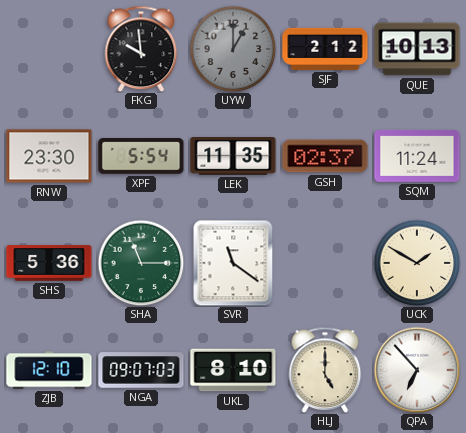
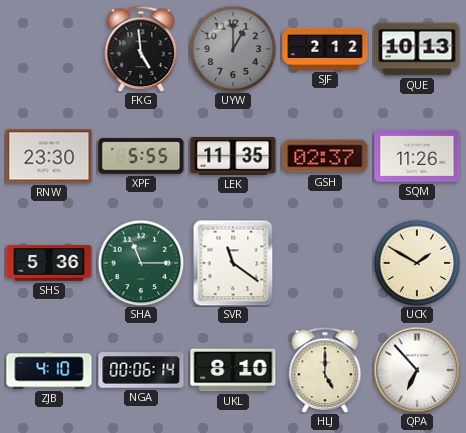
FKG: 9:59 -> 4:59
XPF: 5:54 -> 5:55
SQM: 11:24 -> 11:26
ZJB: 12:10 -> 4:10
NGA: 09:07 -> 00:06
